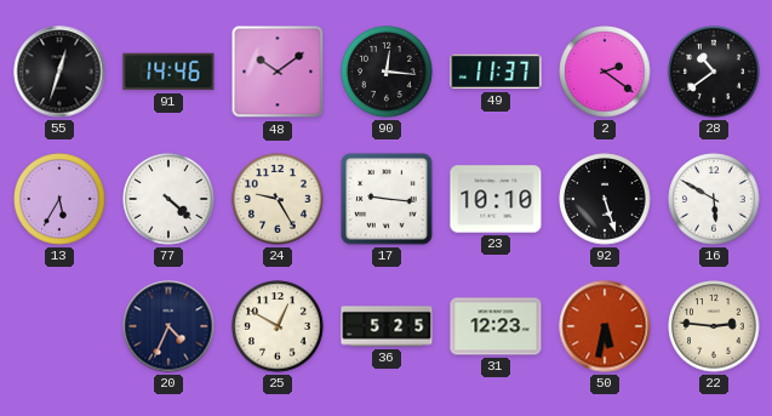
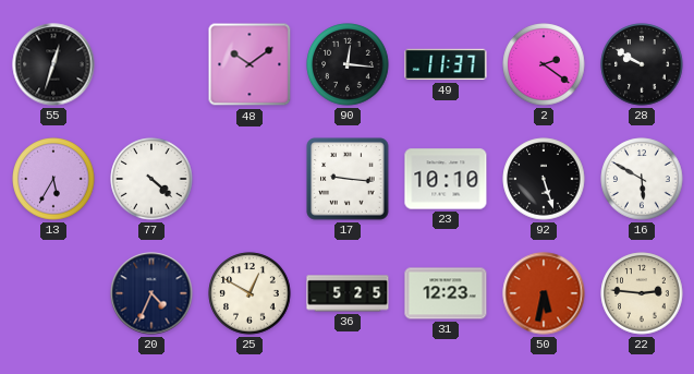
91: 14:46 -> none
28: 10:39 -> 9:50
24: 9:25 -> none
